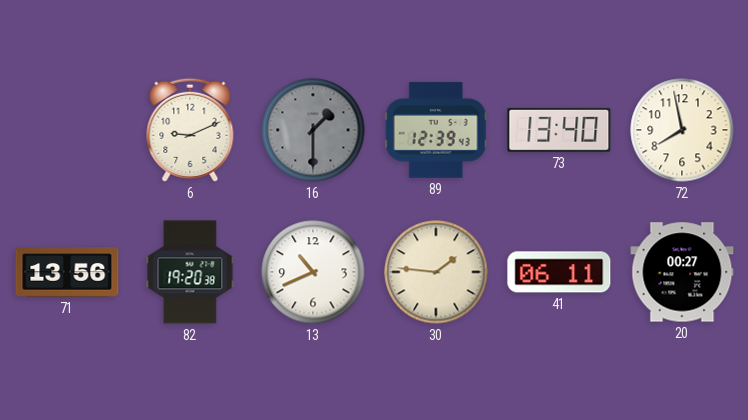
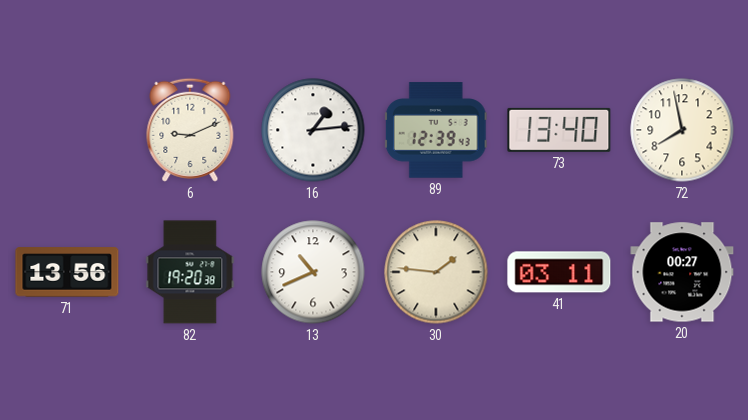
16: 1:30 -> 1:14
16 dial: grey -> white
41: 06:11 -> 03:11
